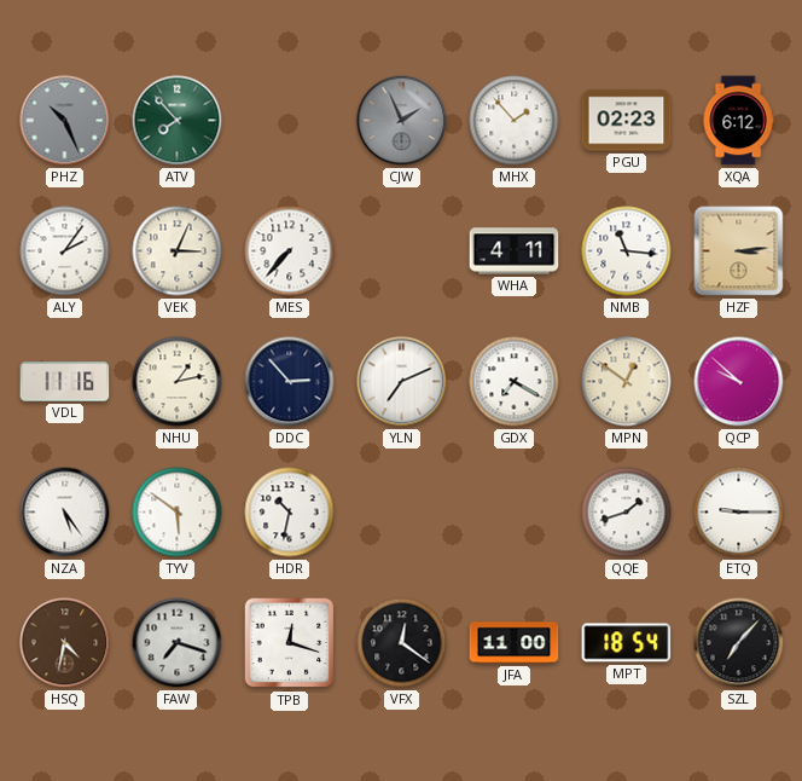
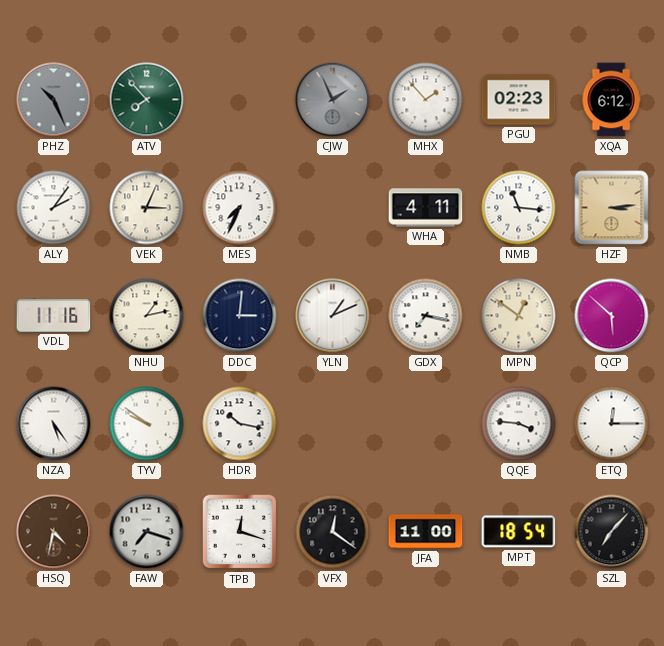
MES: 7:37 -> 7:34
DDC: 2:53 -> 3:01
YLN: 7:11 -> 1:11
GDX: 7:20 -> 7:17
QCP: 9:52 -> 5:52
TYV: 5:51 -> 9:51
HDR: 10:32 -> 10:17
QQE: 1:42 -> 3:46
ETQ: 9:15 -> 12:15
